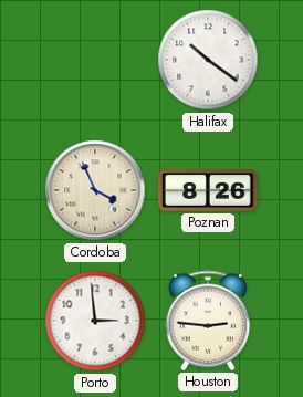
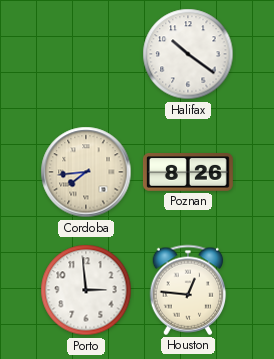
Cordoba: 3:56 -> 7:44
Houston: 2:46 -> 12:46
